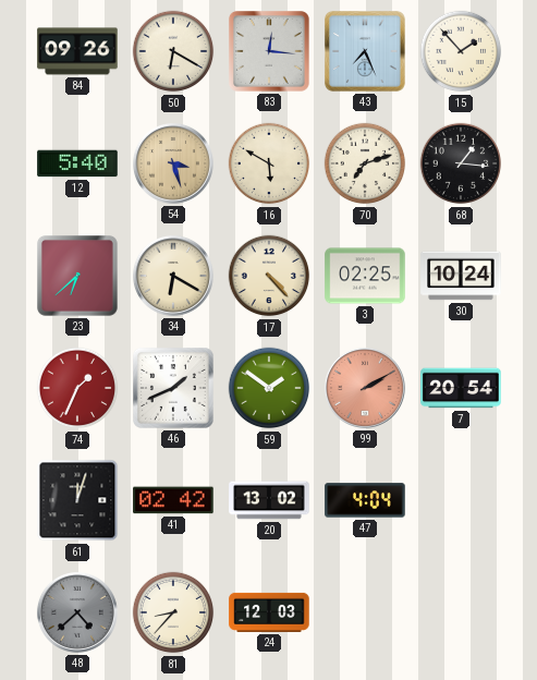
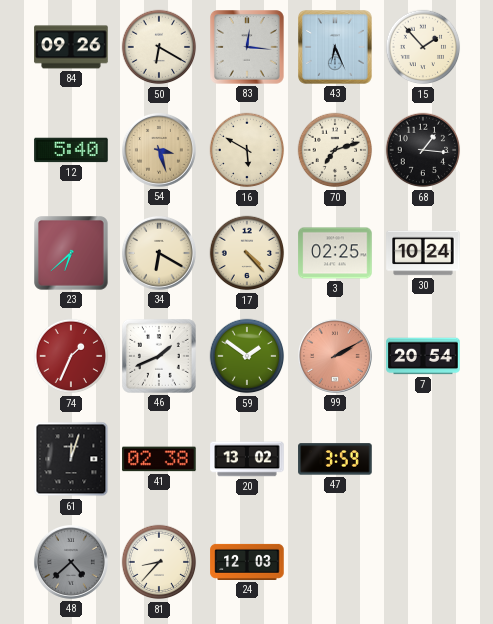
43: 7:26 -> 6:26
41: 02:42 -> 02:38
47: 4:04 -> 3:59
